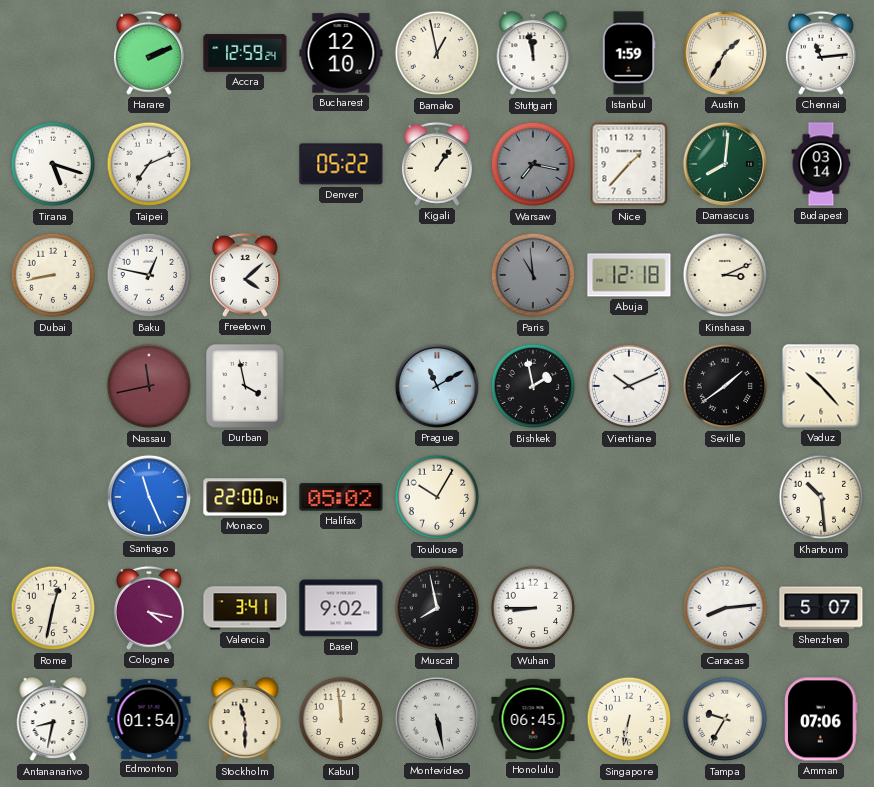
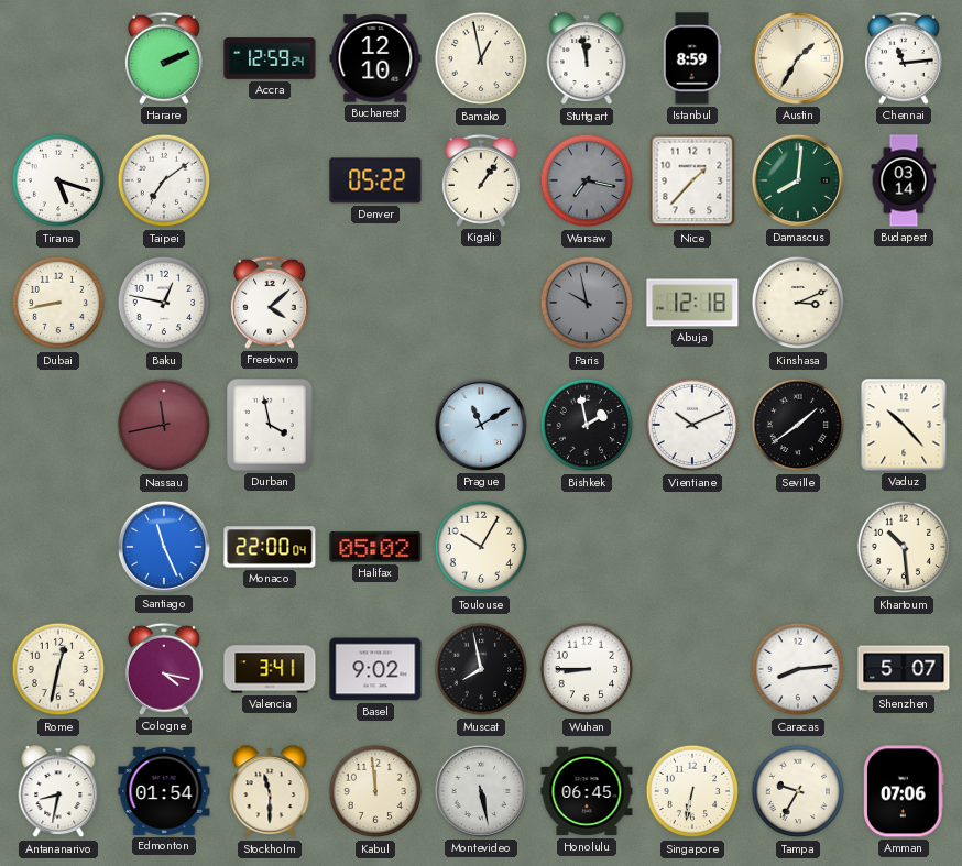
Istanbul: 1:59 -> 8:59
Taipei: 7:11 -> 7:09
Paris: 10:59 -> 9:58
